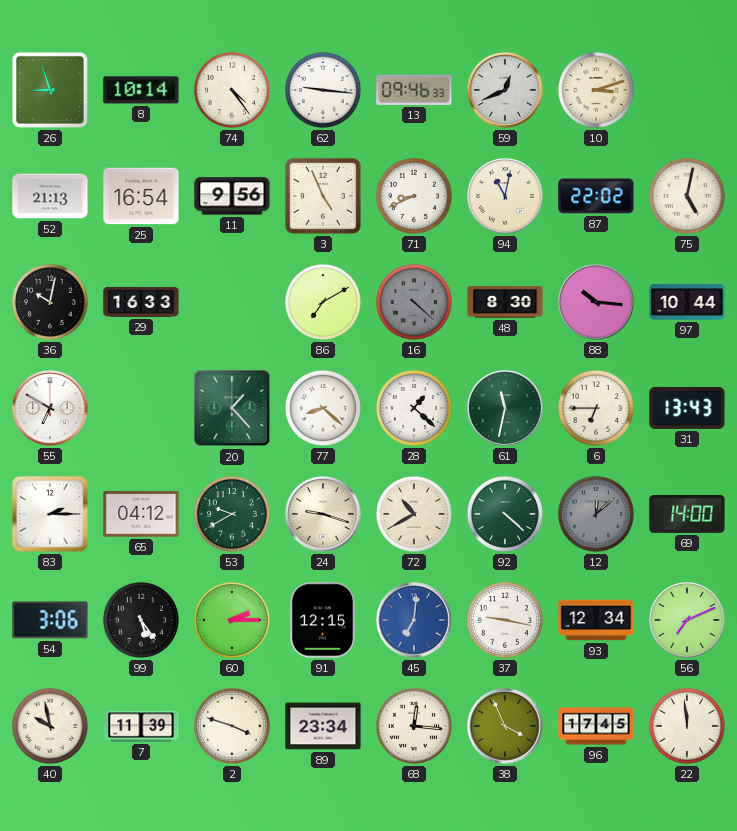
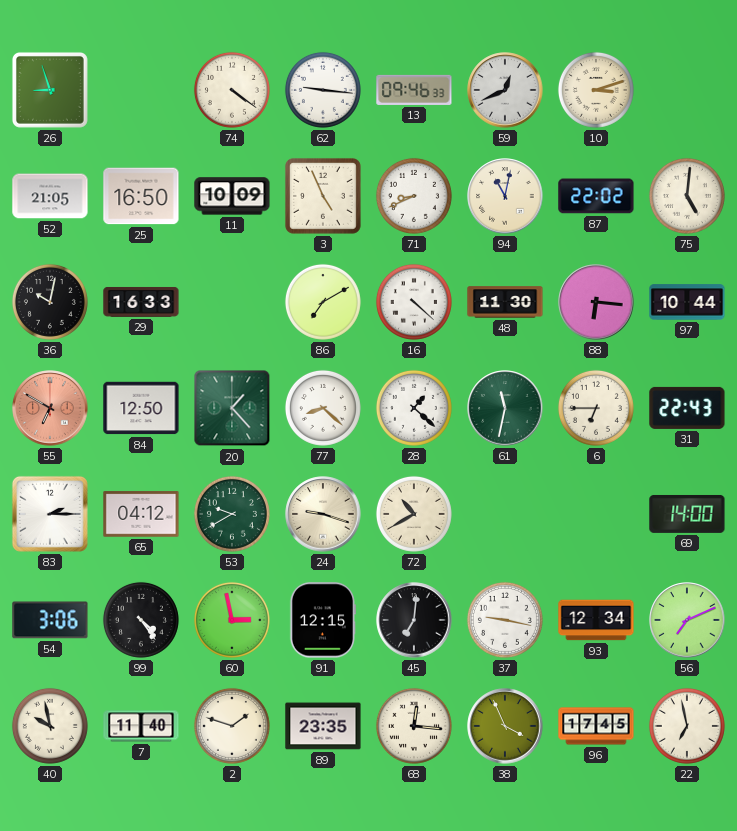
8: 10:14 -> none
74: 4:24 -> 4:21
52: 21:13 -> 21:05
25: 16:54 -> 16:50
11: 9:56 -> 10:09
75: 5:02 -> 5:01
16 dial: grey -> white
48: 8:30 -> 11:30
88: 10:16 -> 6:16
55 dial: white -> salmon
84: none -> 12:50
31: 13:43 -> 22:43
92: 4:22 -> none
12: 12:08 -> none
99: 5:24 -> 4:24
60: 2:15 -> 2:58
45 dial: blue -> black
7: 11:39 -> 11:40
2: 3:48 -> 1:48
89: 23:34 -> 23:35
22: 11:59 -> 6:58
